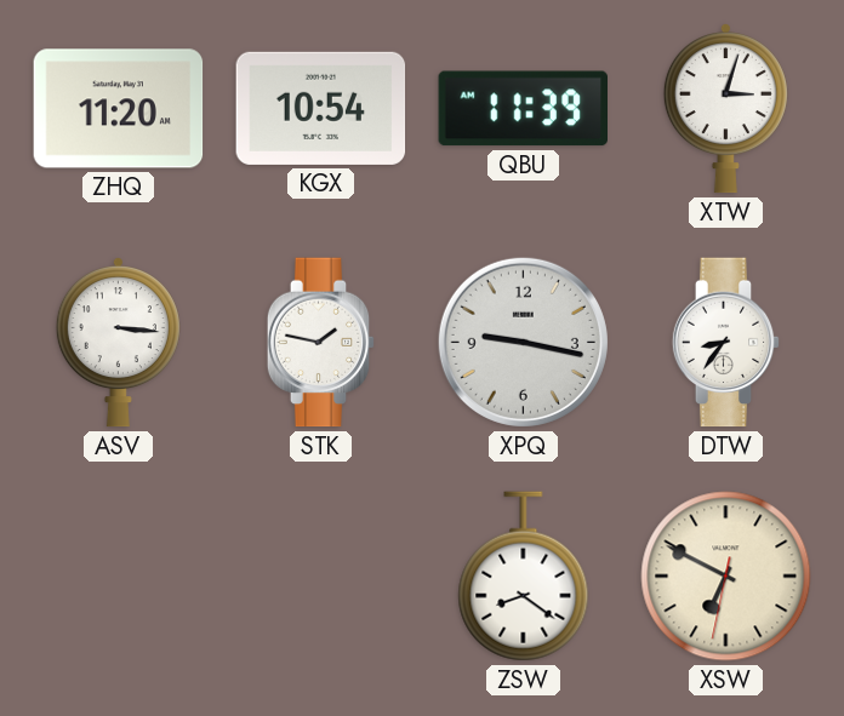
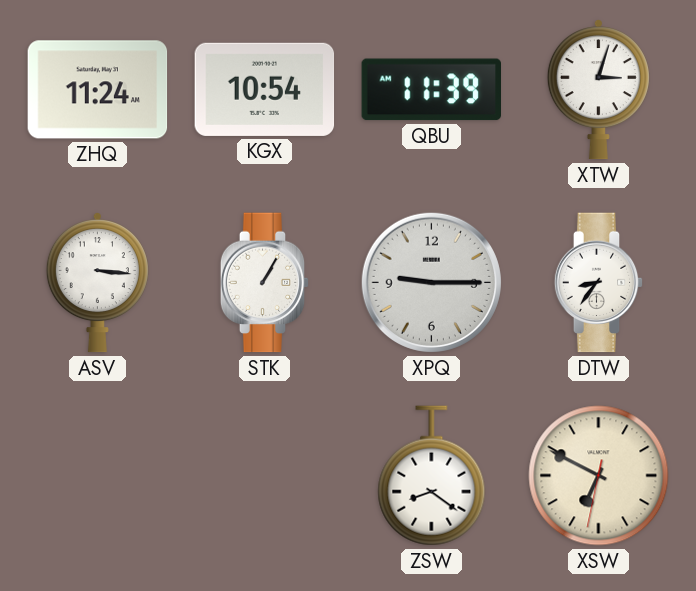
ZHQ: 11:20 -> 11:24
STK: 1:47 -> 1:05
XPQ: 9:17 -> 9:15
